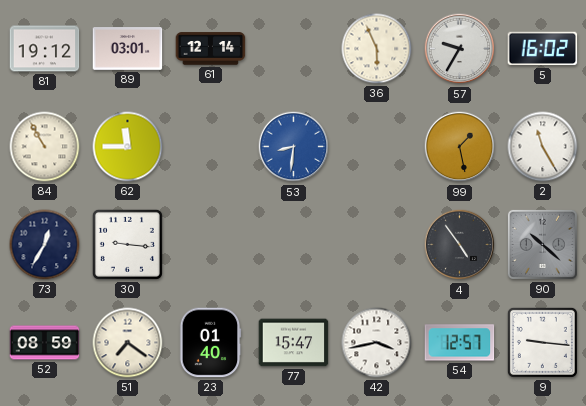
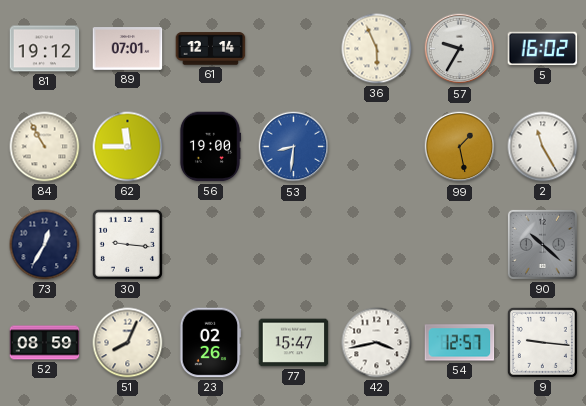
89: 03:01 -> 07:01
56: none -> 19:00
4: 4:54 -> none
51: 7:21 -> 8:04
23: 01:40 -> 02:26
